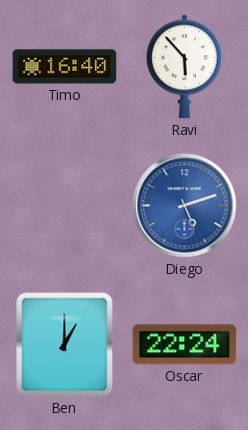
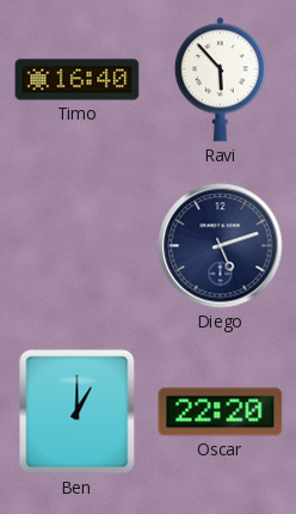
Diego dial: blue -> navy
Oscar: 22:24 -> 22:20
